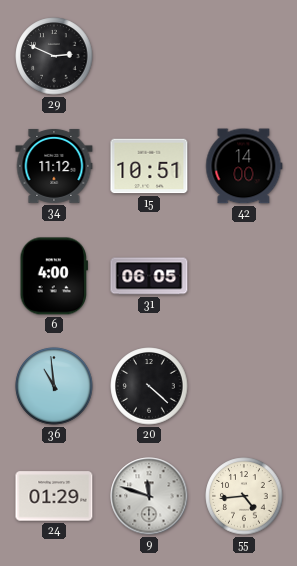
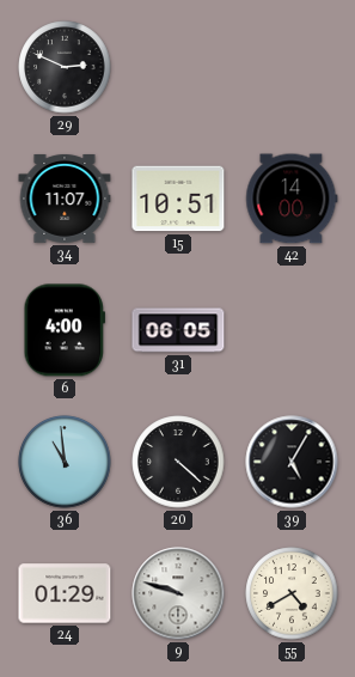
34: 11:12 -> 11:07
39: none -> 5:05
9: 11:48 -> 9:48
55: 4:44 -> 4:40
